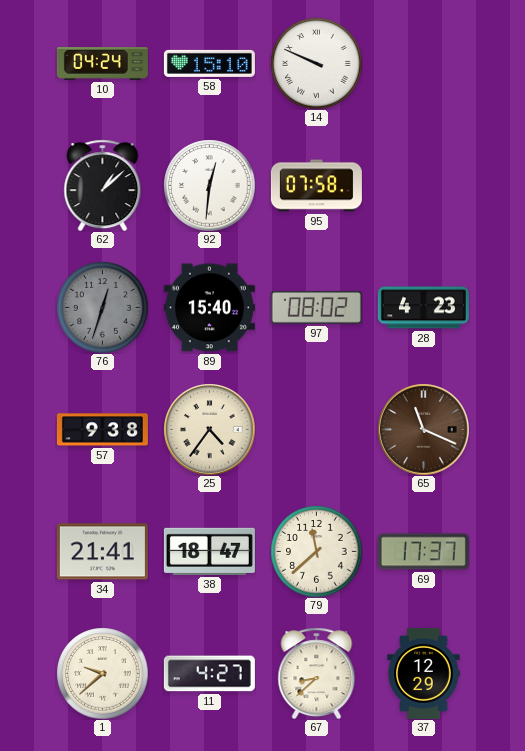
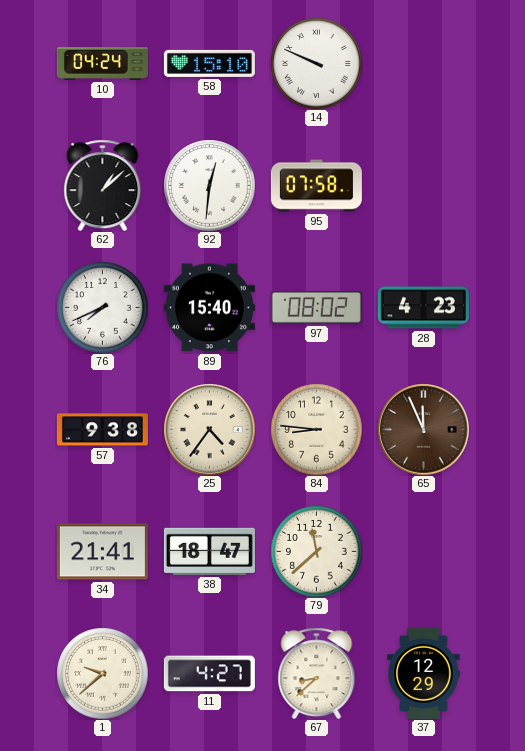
76: 12:33 -> 7:41
76 dial: grey -> white
84: none -> 8:46
65: 11:19 -> 11:56
69: 17:37 -> none
